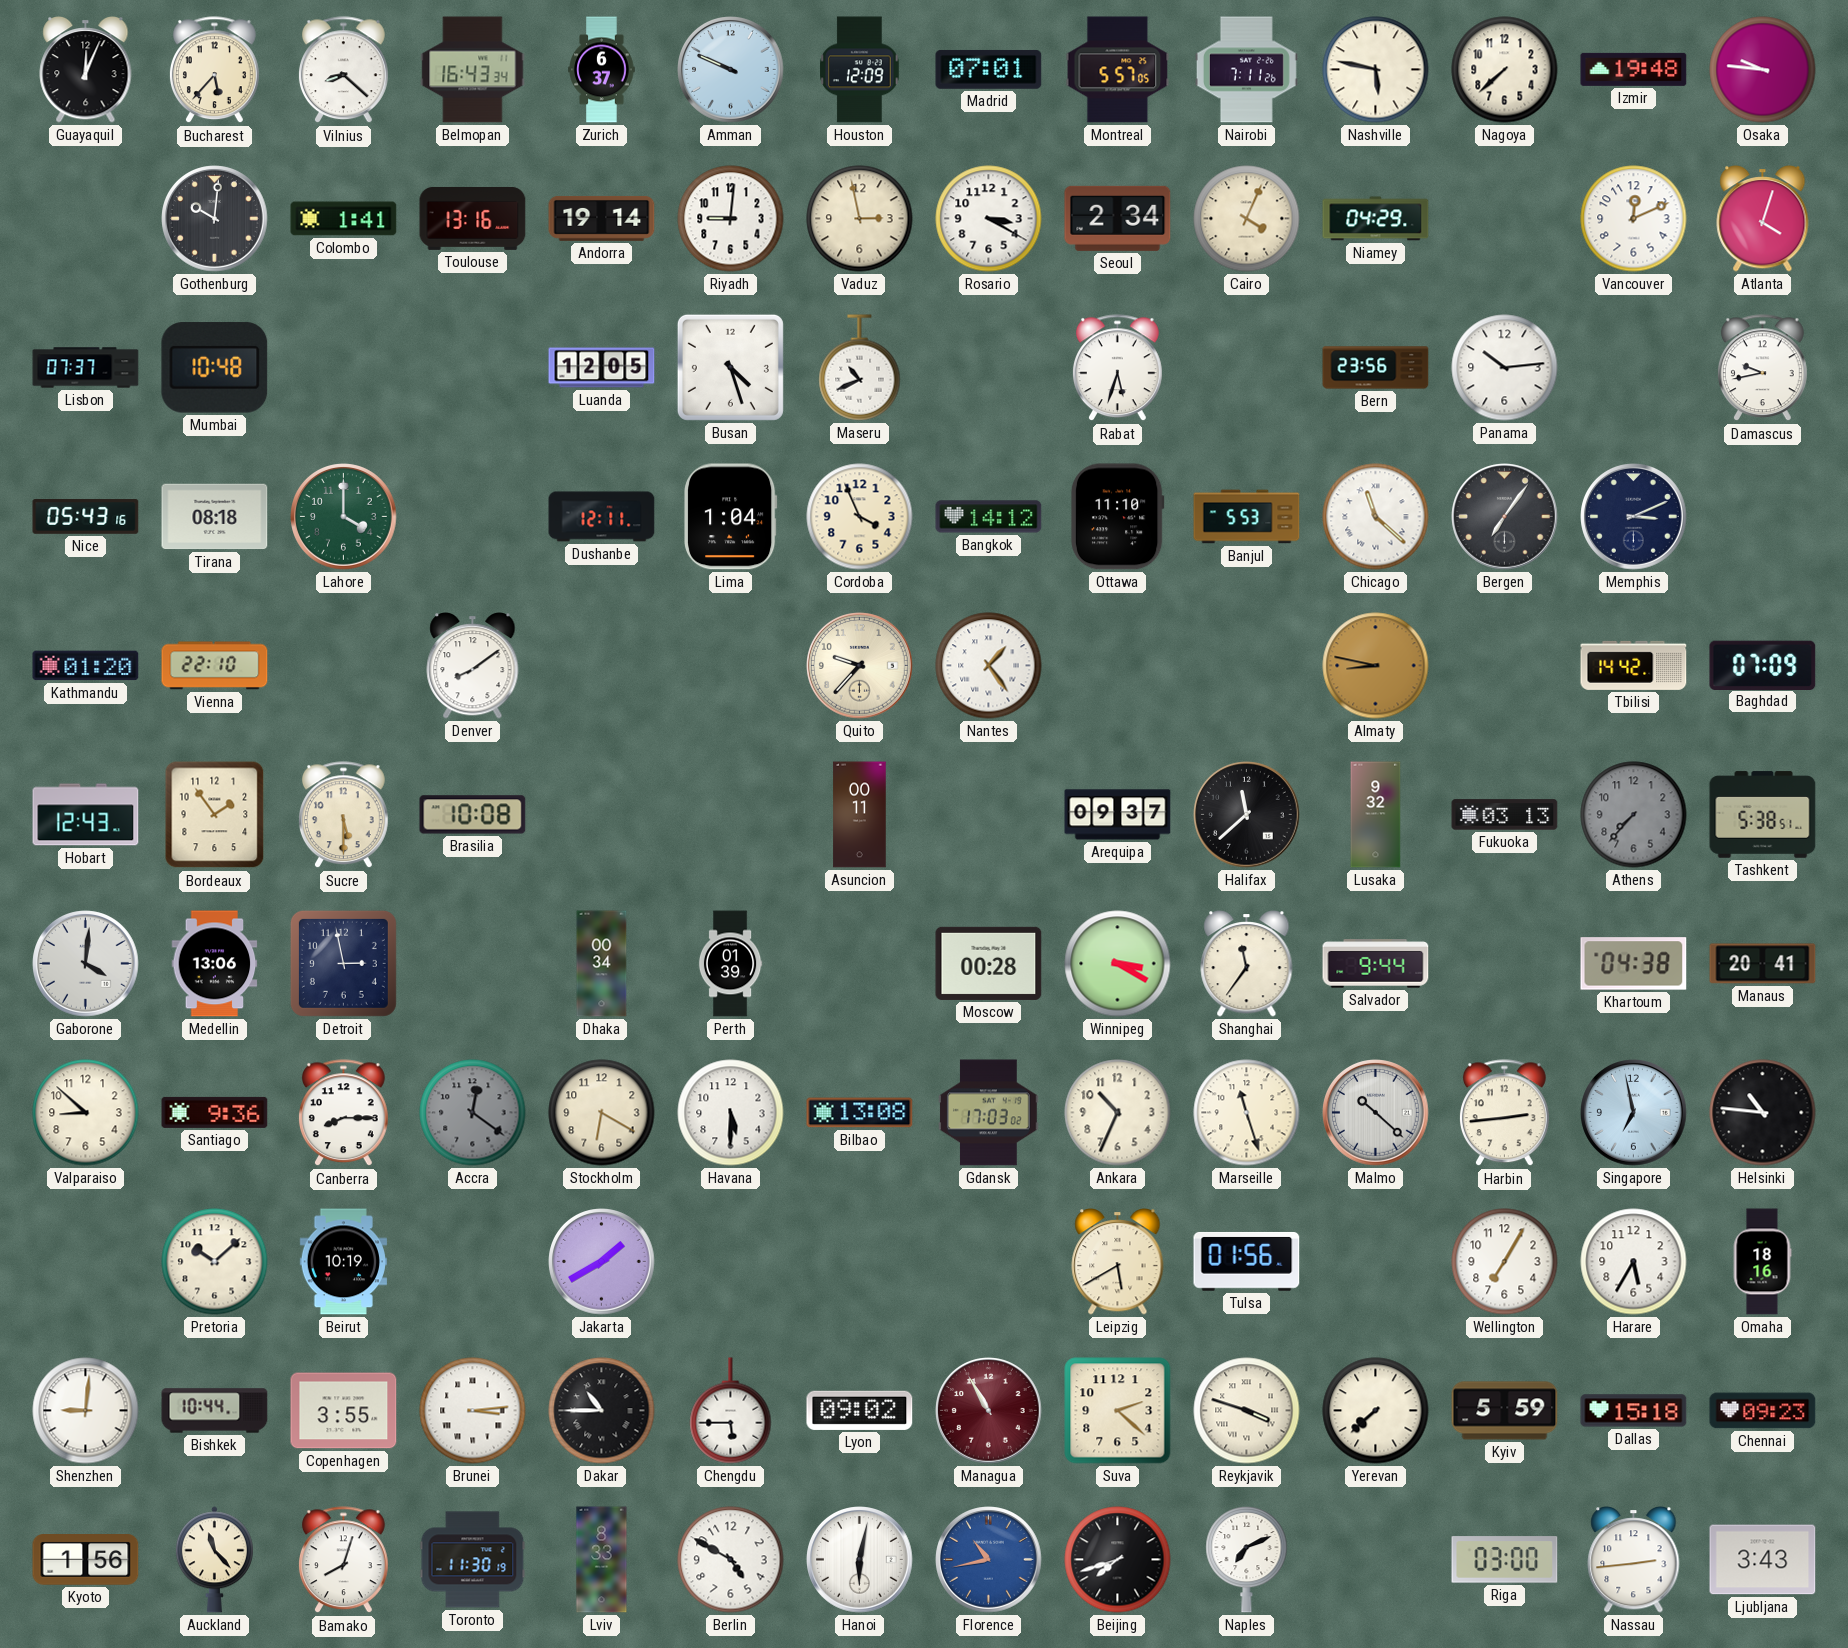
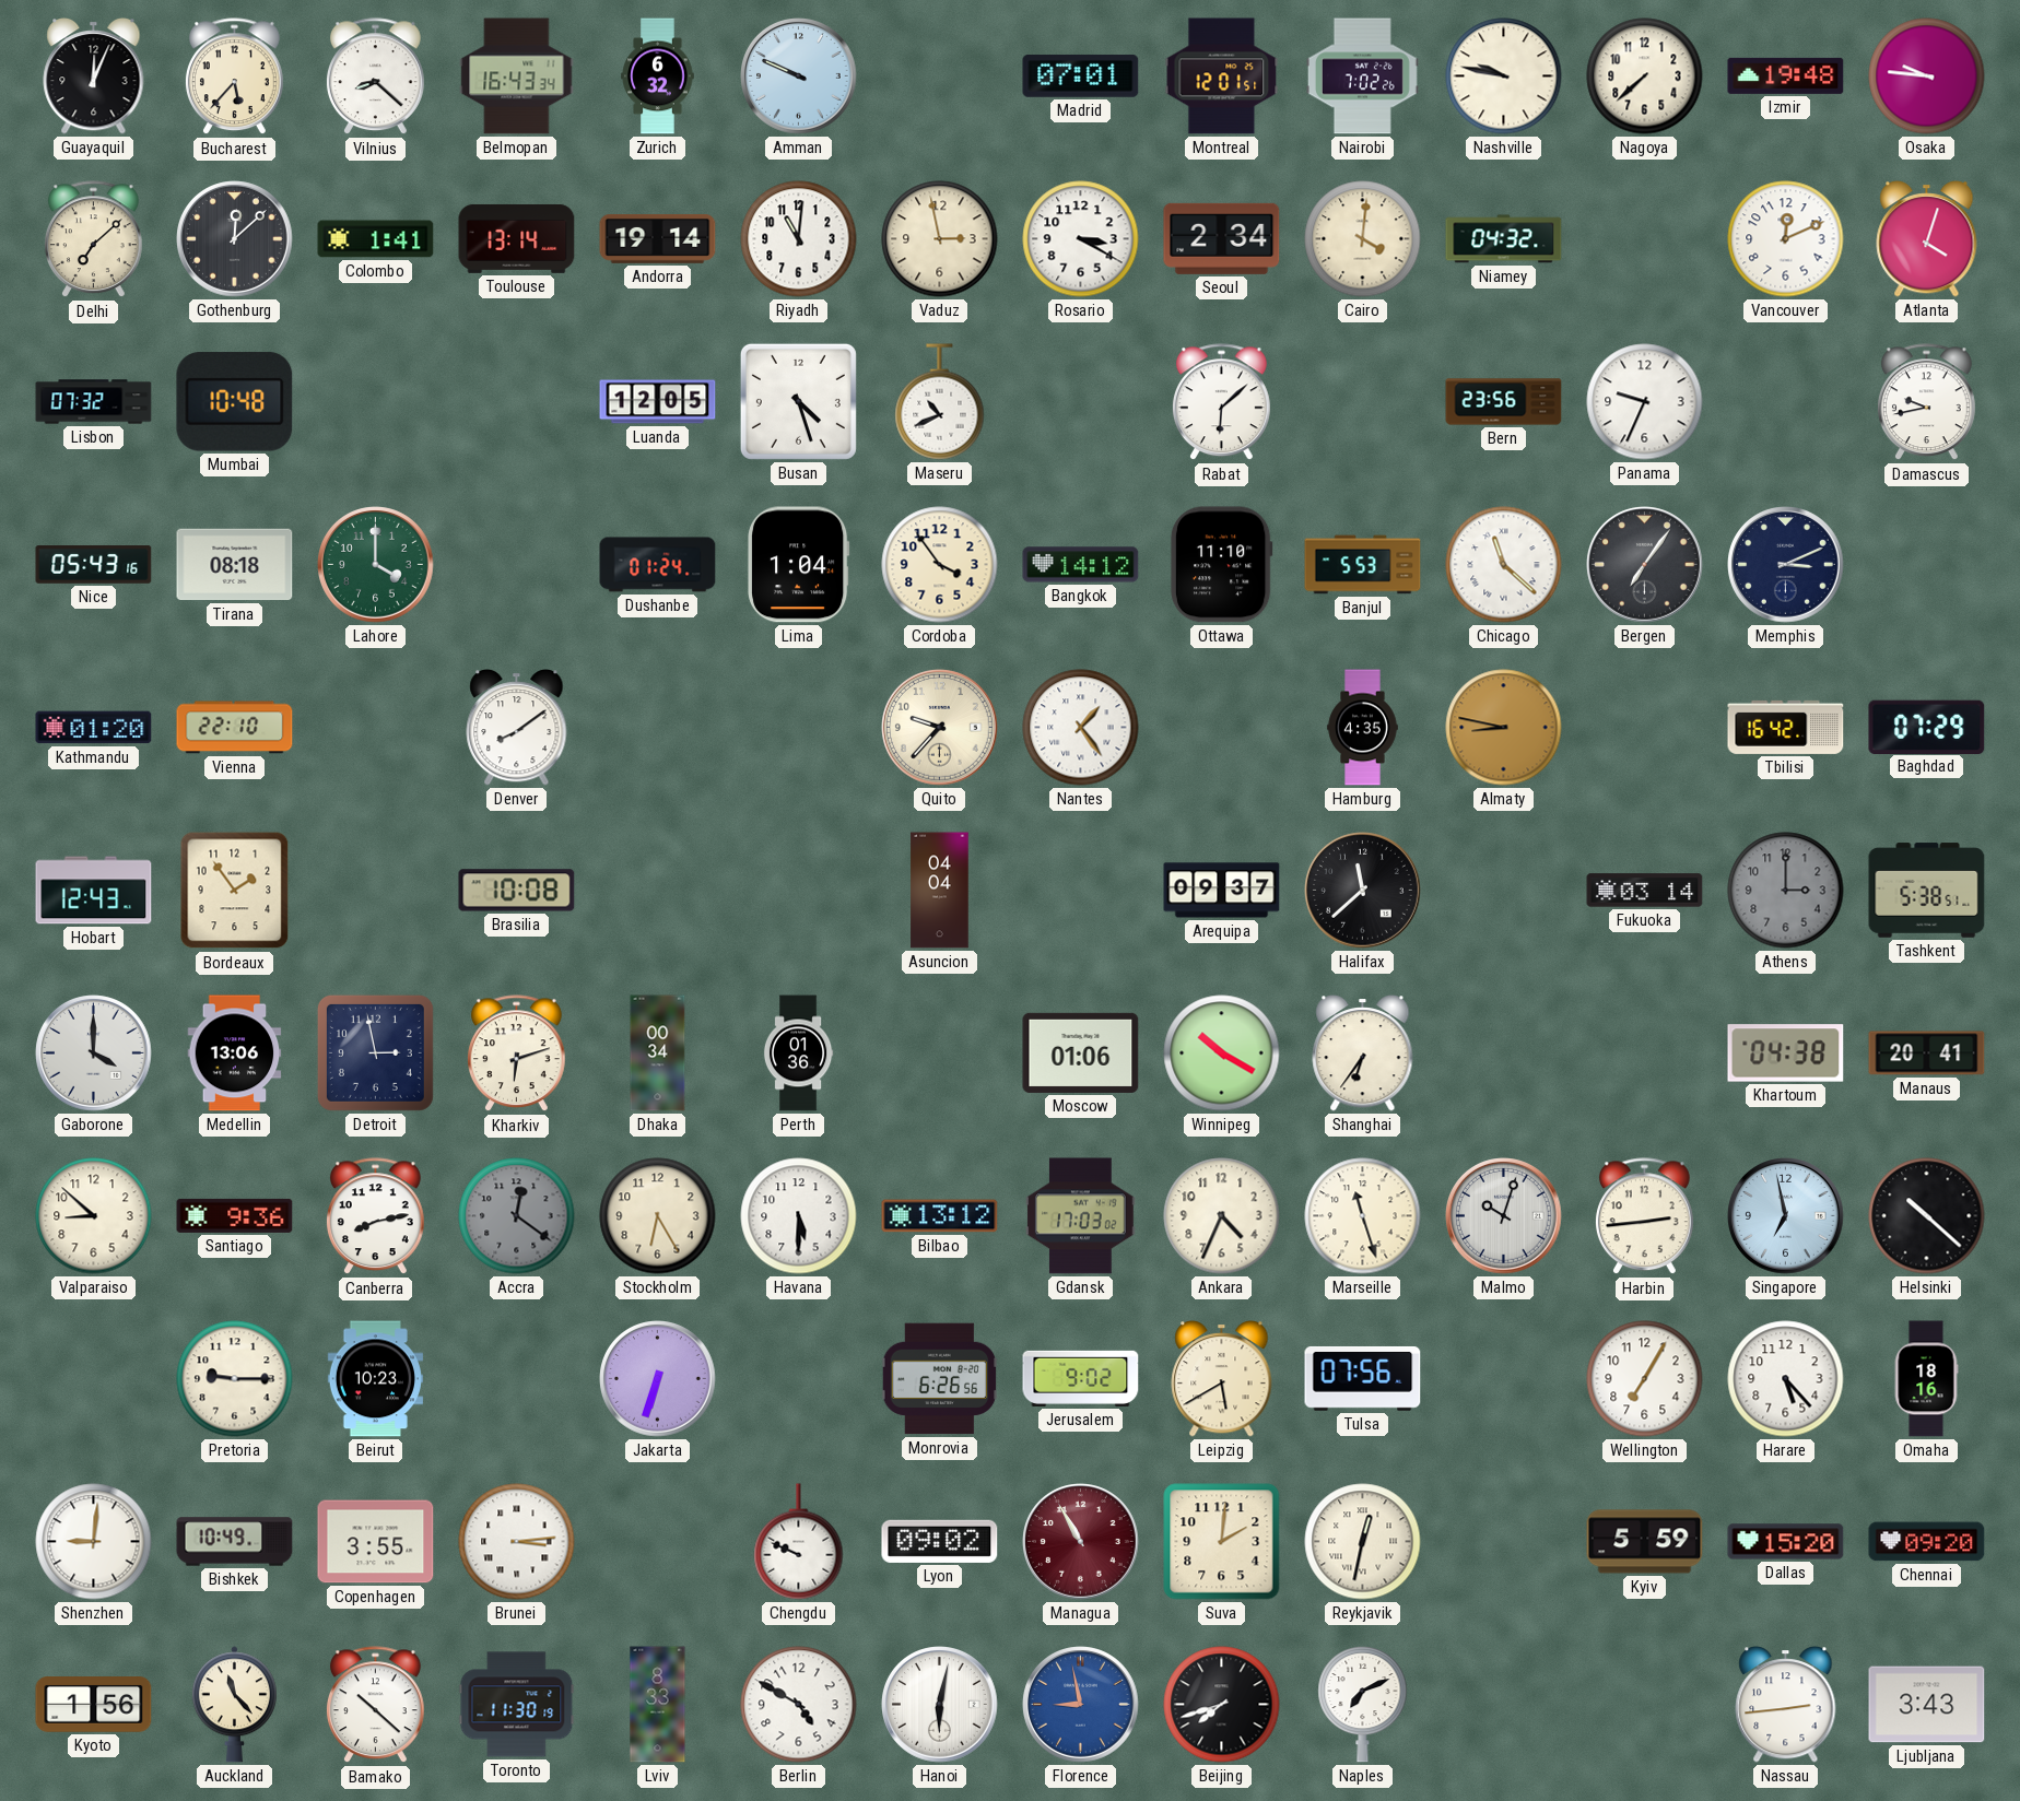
Zurich: 6:37 -> 6:32
Houston: 12:09 -> none
Montreal: 5:57 -> 12:01
Nairobi: 7:11 -> 7:02
Nashville: 5:47 -> 9:47
Delhi: none -> 7:08
Gothenburg: 10:01 -> 12:08
Toulouse: 13:16 -> 13:14
Riyadh: 9:01 -> 11:01
Cairo: 4:04 -> 4:01
Niamey: 04:29 -> 04:32
Lisbon: 07:37 -> 07:32
Rabat: 5:33 -> 6:08
Panama: 10:14 -> 9:34
Dushanbe: 12:11 -> 01:24
Cordoba: 3:56 -> 3:54
Hamburg: none -> 4:35
Tbilisi: 14:42 -> 16:42
Baghdad: 07:09 -> 07:29
Sucre: 5:30 -> none
Asuncion: 00:11 -> 04:04
Lusaka: 9:32 -> none
Fukuoka: 03:13 -> 03:14
Athens: 7:37 -> 3:00
Gaborone: 4:01 -> 4:00
Kharkiv: none -> 6:12
Perth: 01:39 -> 01:36
Moscow: 00:28 -> 01:06
Winnipeg: 3:20 -> 10:20
Shanghai: 11:36 -> 6:36
Salvador: 9:44 -> none
Canberra: 8:15 -> 8:13
Stockholm: 6:20 -> 6:25
Bilbao: 13:08 -> 13:12
Ankara: 10:34 -> 4:34
Malmo: 10:22 -> 10:03
Helsinki: 10:46 -> 10:22
Pretoria: 10:08 -> 9:15
Beirut: 10:19 -> 10:23
Jakarta: 1:40 -> 6:33
Monrovia: none -> 6:26
Jerusalem: none -> 9:02
Tulsa: 01:56 -> 07:56
Harare: 5:35 -> 5:23
Bishkek: 10:44 -> 10:49
Dakar: 10:45 -> none
Chengdu: 5:45 -> 9:49
Suva: 2:22 -> 2:01
Reykjavik: 3:48 -> 12:32
Yerevan: 7:38 -> none
Dallas: 15:18 -> 15:20
Chennai: 09:23 -> 09:20
Bamako: 8:03 -> 10:22
Florence: 10:43 -> 8:58
Riga: 03:00 -> none
